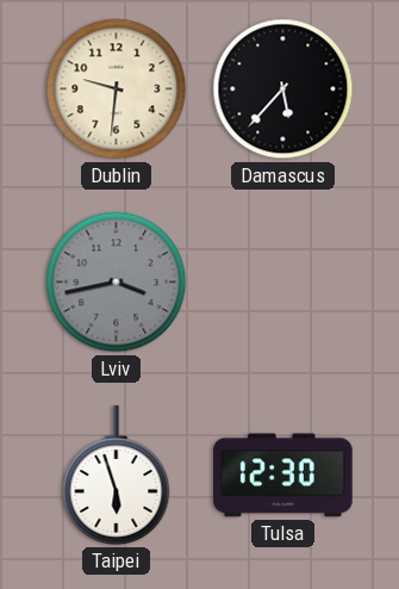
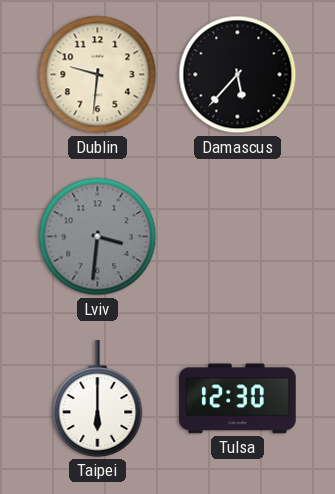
Lviv: 3:43 -> 3:31
Taipei: 5:57 -> 6:00
